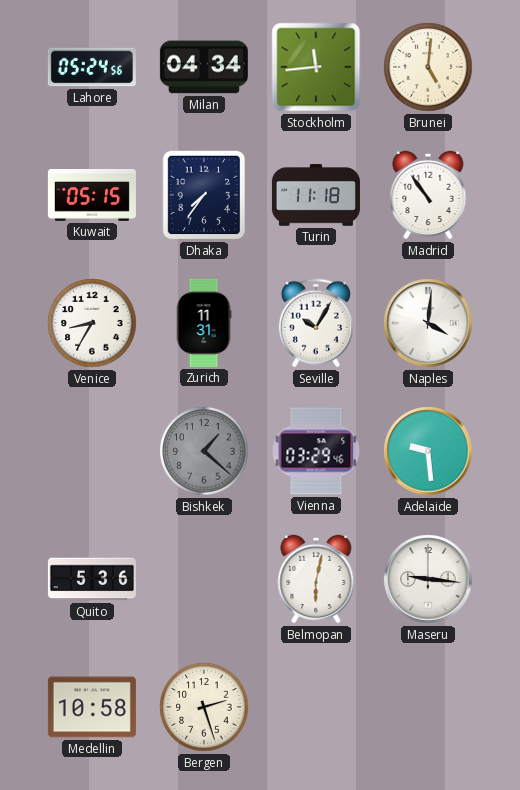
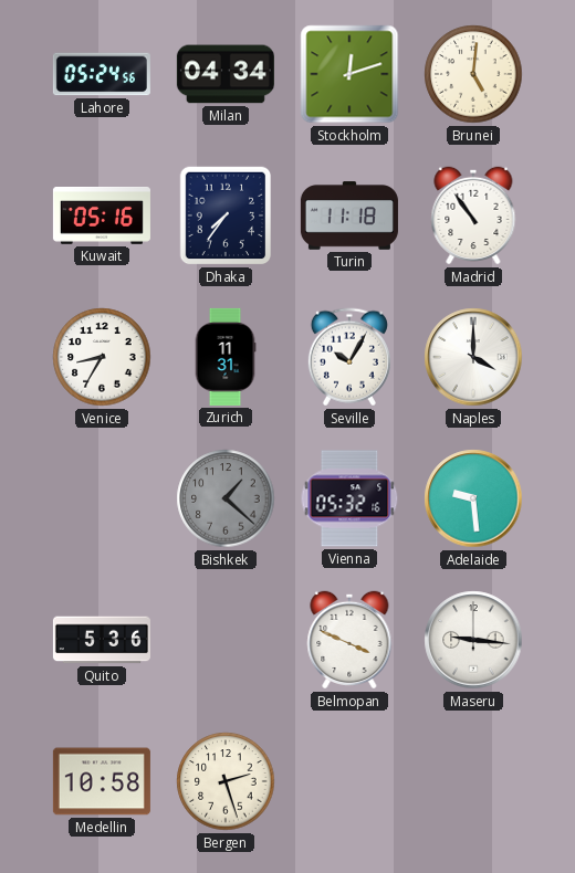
Stockholm: 11:44 -> 12:12
Kuwait: 05:15 -> 05:16
Naples: 4:01 -> 4:00
Vienna: 03:29 -> 05:32
Belmopan: 6:02 -> 3:49
